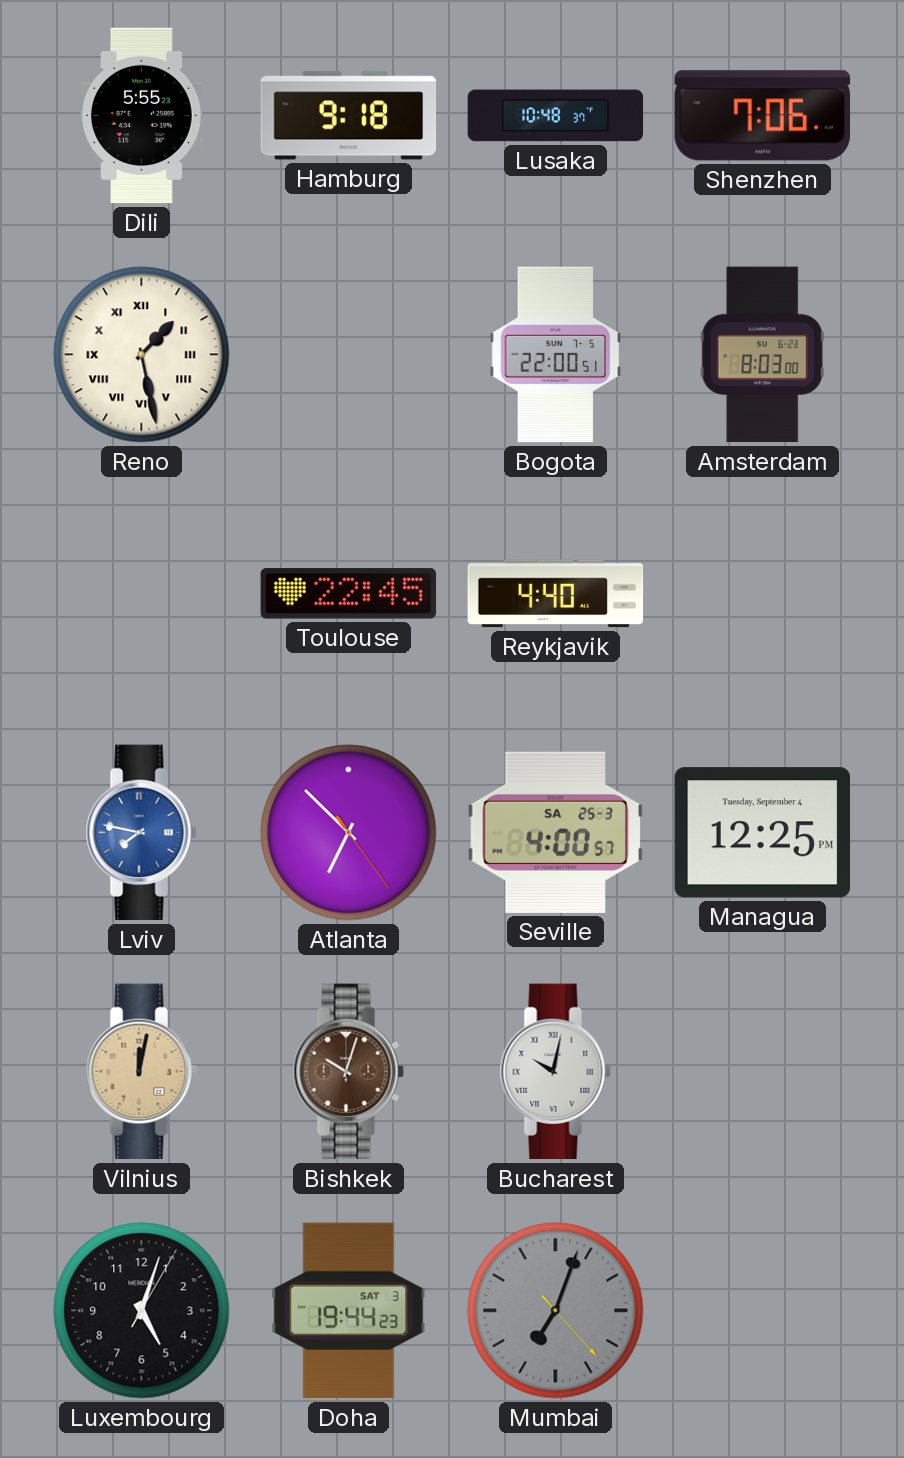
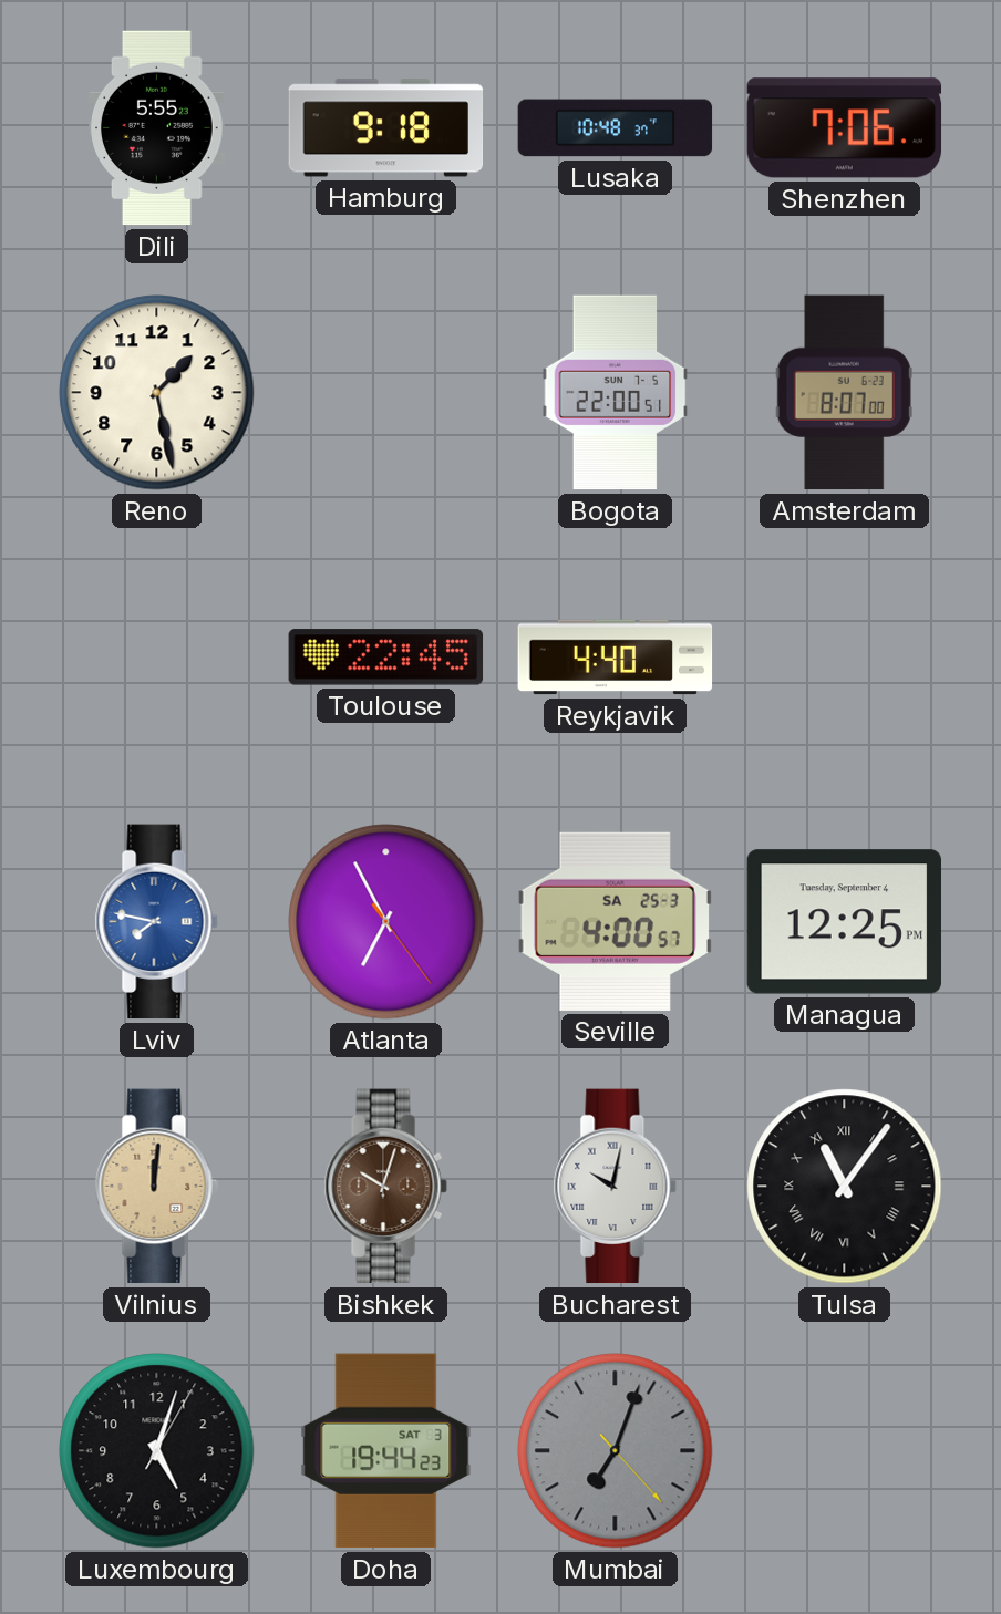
Reno numerals: Roman -> Arabic
Amsterdam: 8:03 -> 8:07
Atlanta: 6:52 -> 6:55
Vilnius: 12:02 -> 12:01
Tulsa: none -> 11:06
